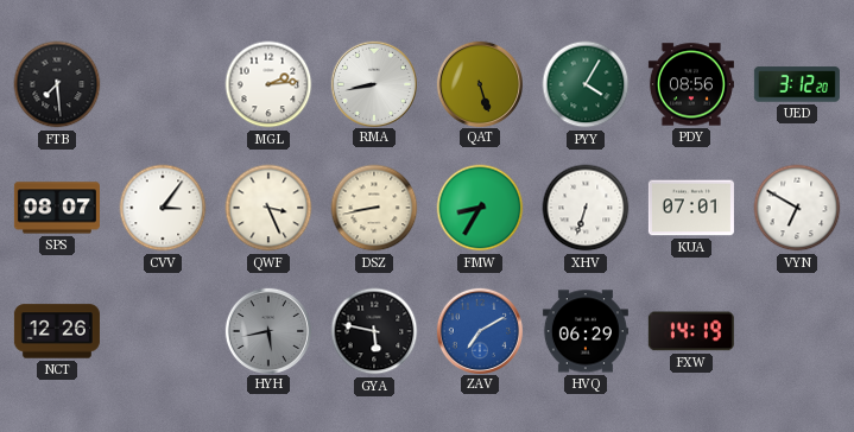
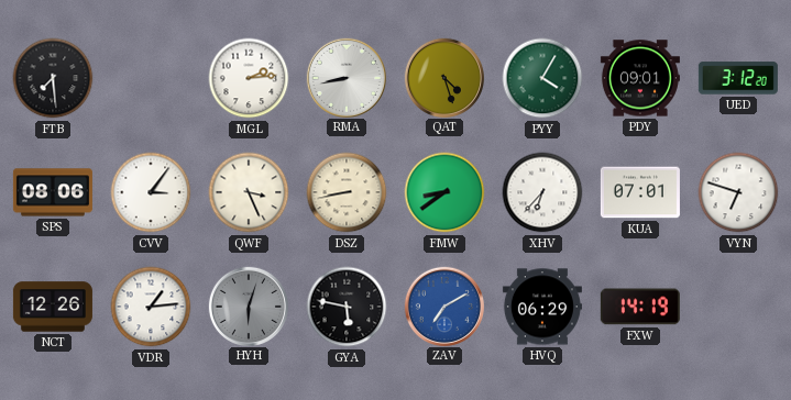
QAT: 5:27 -> 4:27
PDY: 08:56 -> 09:01
SPS: 08:07 -> 08:06
FMW: 8:35 -> 8:39
XHV: 6:33 -> 6:37
VYN: 6:50 -> 6:48
VDR: none -> 1:14
HYH: 5:43 -> 6:03
